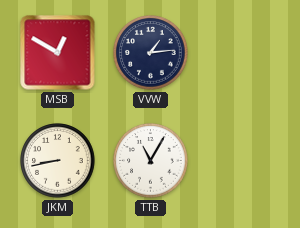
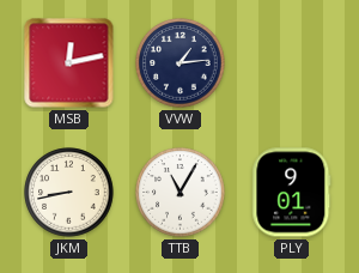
MSB: 12:50 -> 12:13
PLY: none -> 9:01
